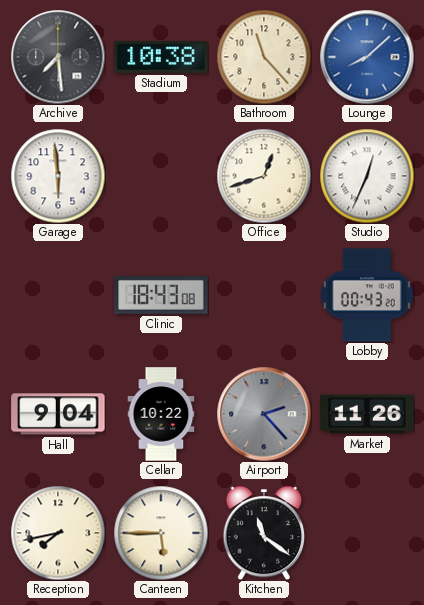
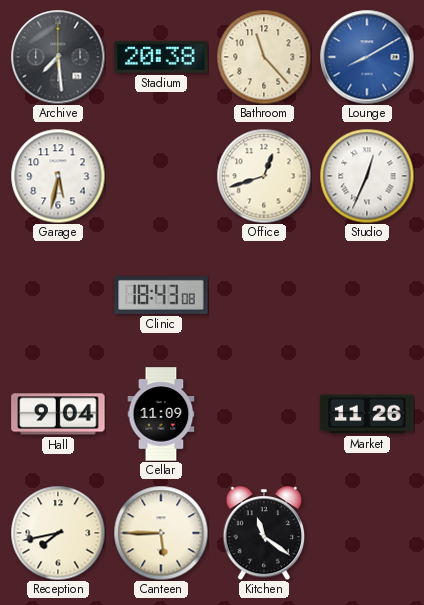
Stadium: 10:38 -> 20:38
Lounge: 8:08 -> 8:10
Garage: 5:59 -> 5:32
Lobby: 00:43 -> none
Cellar: 10:22 -> 11:09
Airport: 2:23 -> none
